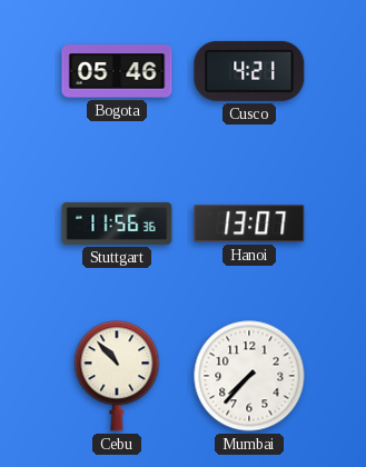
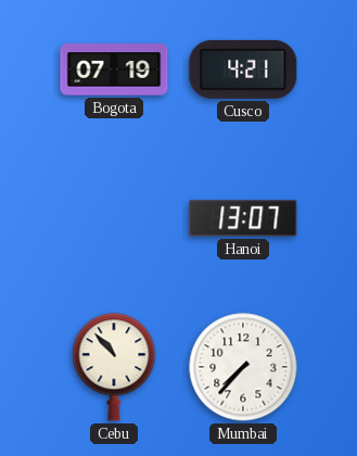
Bogota: 05:46 -> 07:19
Stuttgart: 11:56 -> none
